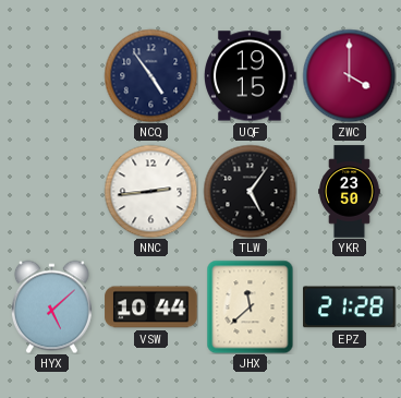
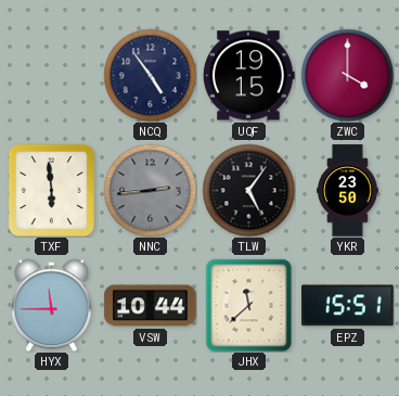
TXF: none -> 5:59
NNC dial: white -> grey
HYX: 5:08 -> 11:45
EPZ: 21:28 -> 15:51
